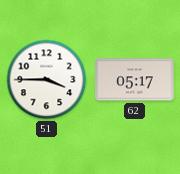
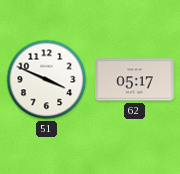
51: 3:45 -> 3:49
